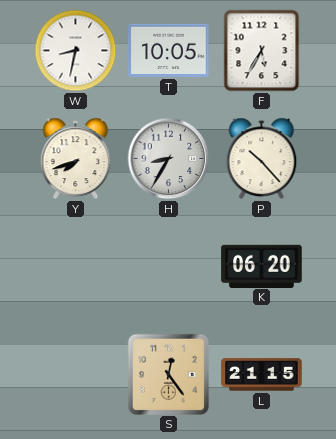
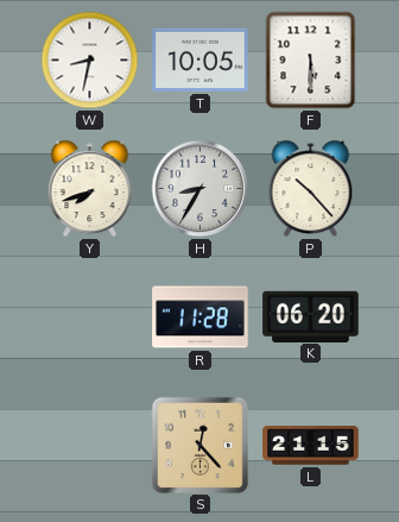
F: 5:35 -> 5:30
R: none -> 11:28
S: 12:24 -> 12:23
